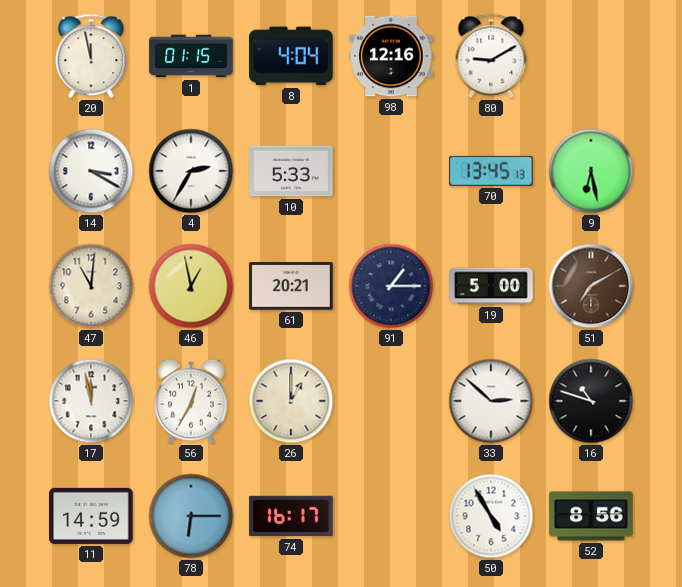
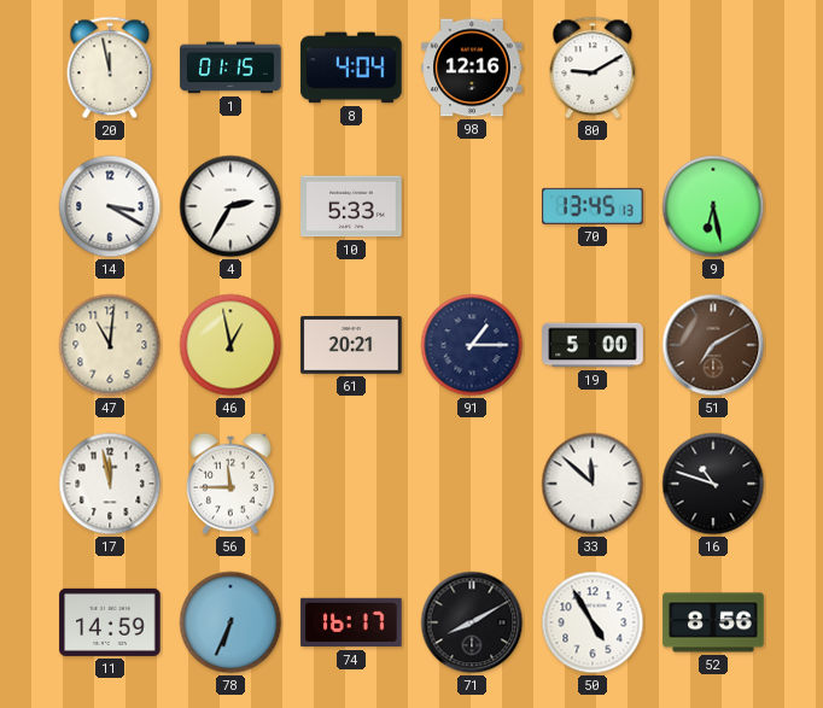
56: 12:35 -> 11:45
26: 1:00 -> none
33: 2:52 -> 11:52
78: 6:15 -> 6:34
71: none -> 8:10
